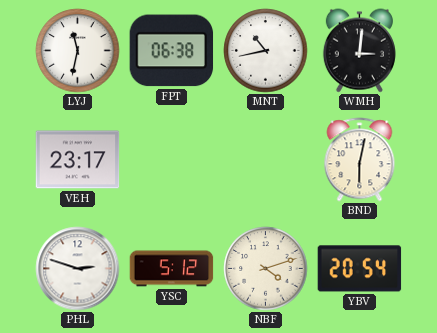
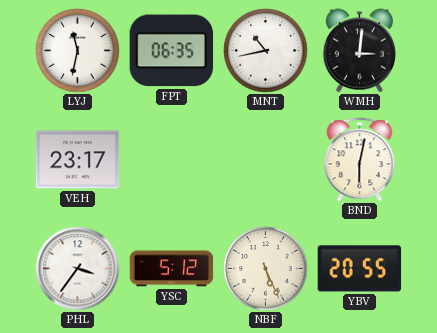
FPT: 06:38 -> 06:35
PHL: 2:48 -> 3:36
NBF: 4:12 -> 5:26
YBV: 20:54 -> 20:55
